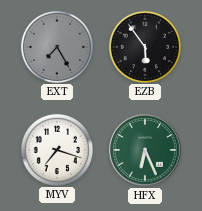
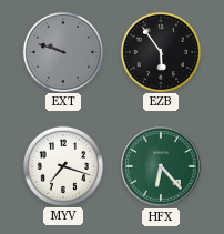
EXT: 7:25 -> 9:48
HFX: 6:26 -> 6:23
